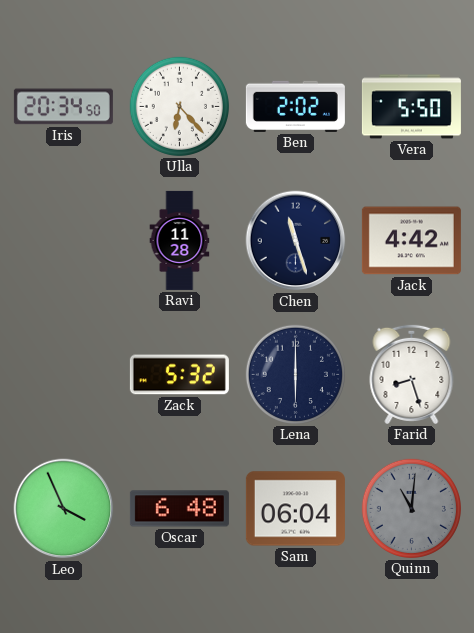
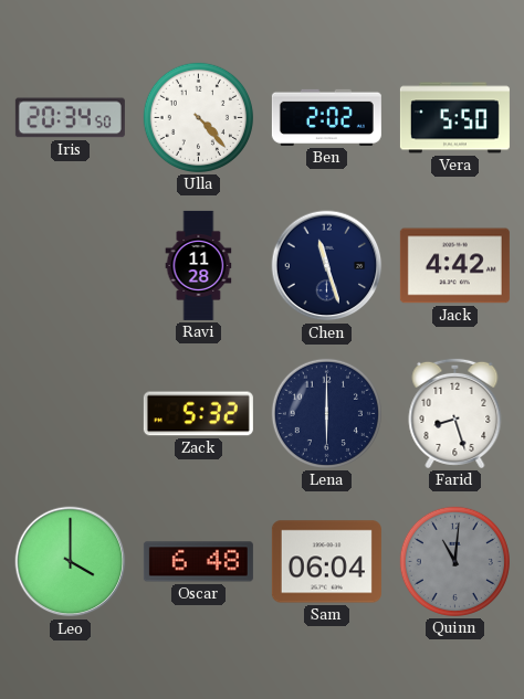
Ulla: 6:23 -> 4:23
Leo: 3:56 -> 4:00
